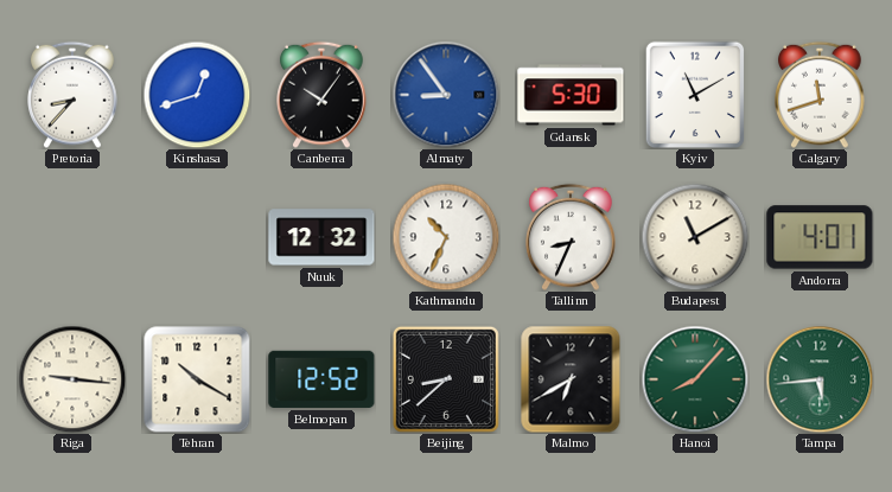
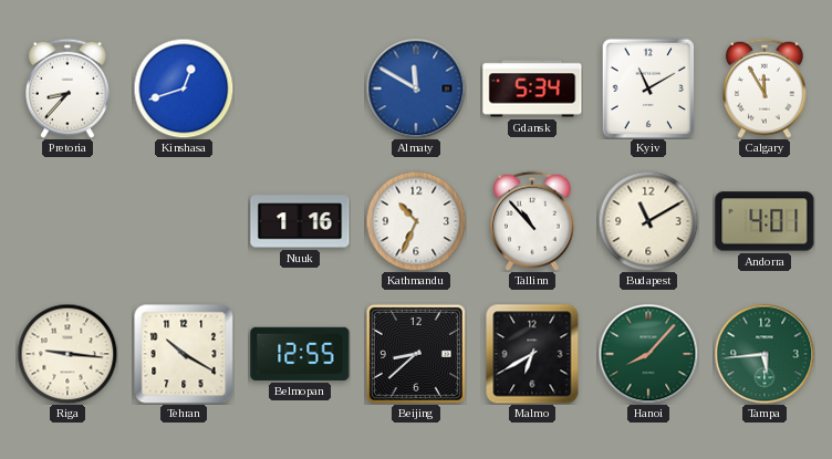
Canberra: 10:06 -> none
Almaty: 8:54 -> 11:50
Gdansk: 5:30 -> 5:34
Calgary: 11:42 -> 11:55
Nuuk: 12:32 -> 1:16
Tallinn: 8:34 -> 10:53
Belmopan: 12:52 -> 12:55
